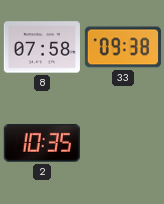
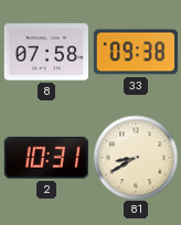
2: 10:35 -> 10:31
81: none -> 8:40
